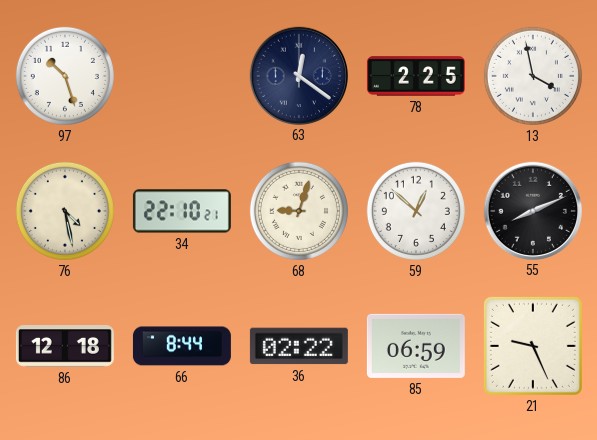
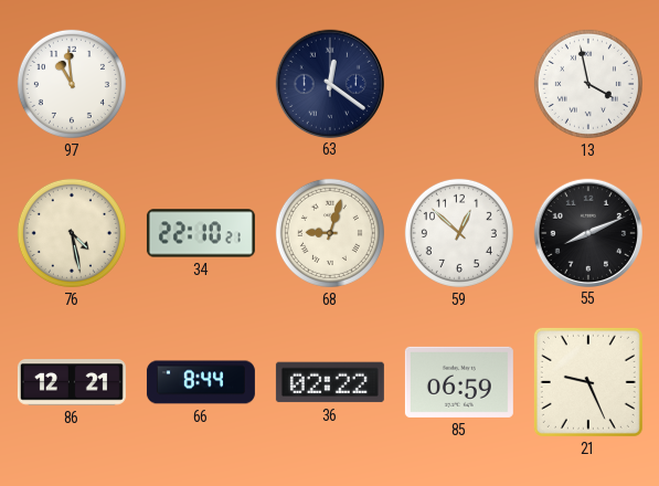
97: 10:27 -> 10:59
78: 2:25 -> none
86: 12:18 -> 12:21
